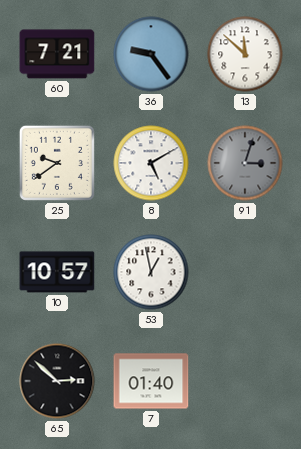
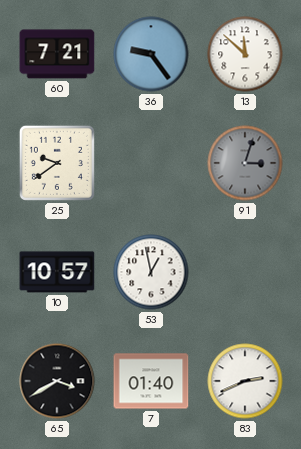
8: 5:10 -> none
65: 2:52 -> 3:40
83: none -> 2:41
